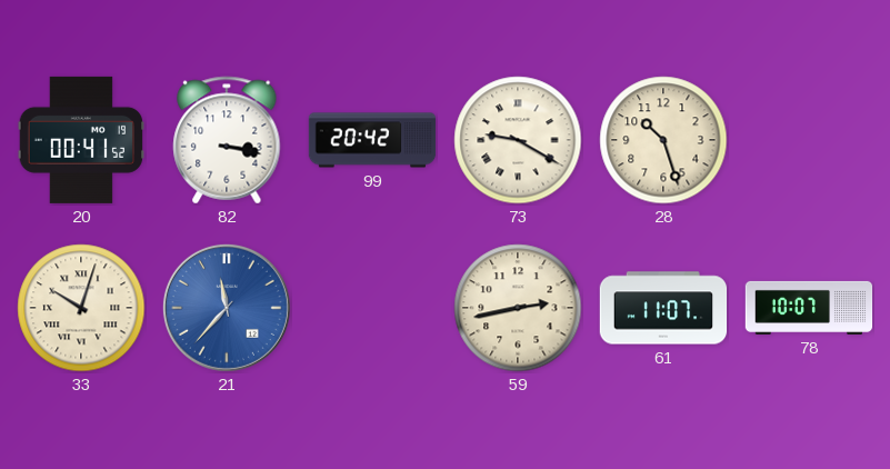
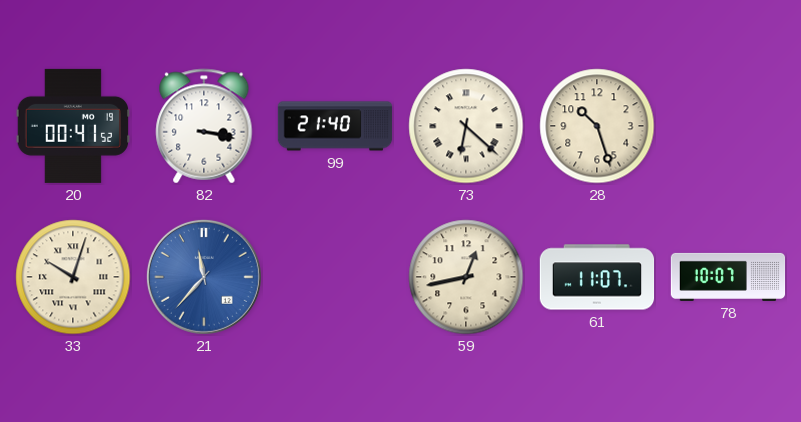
99: 20:42 -> 21:40
73: 9:20 -> 6:22
59: 2:43 -> 12:43
